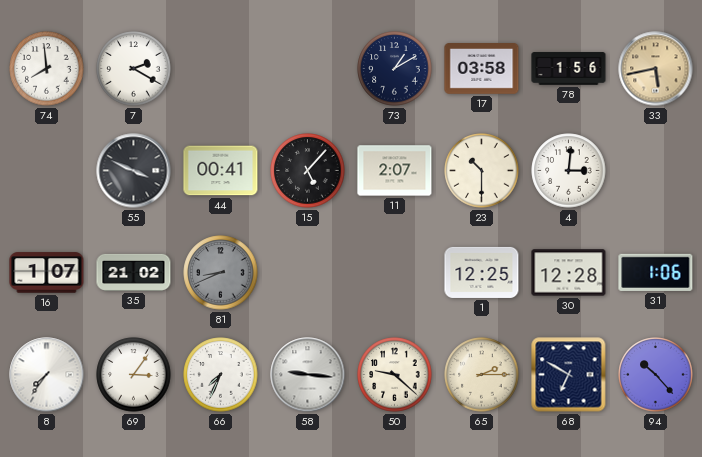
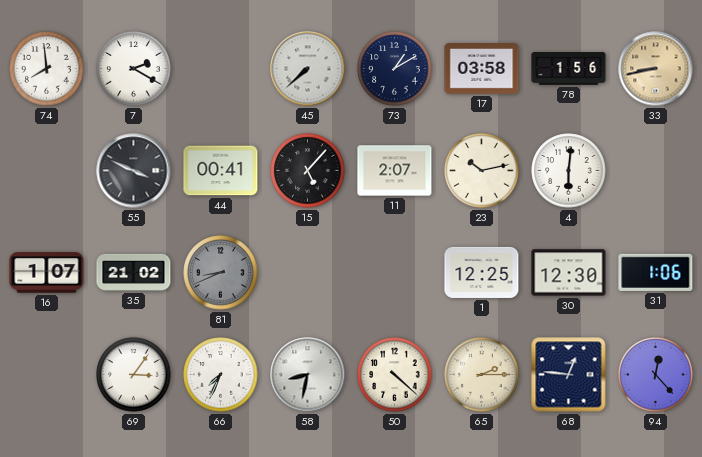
45: none -> 7:38
33: 5:43 -> 8:43
23: 10:30 -> 10:13
4: 3:01 -> 6:01
30: 12:28 -> 12:30
8: 7:36 -> none
58: 9:16 -> 8:32
50: 9:22 -> 4:22
68: 6:50 -> 12:46
94: 10:23 -> 12:23
